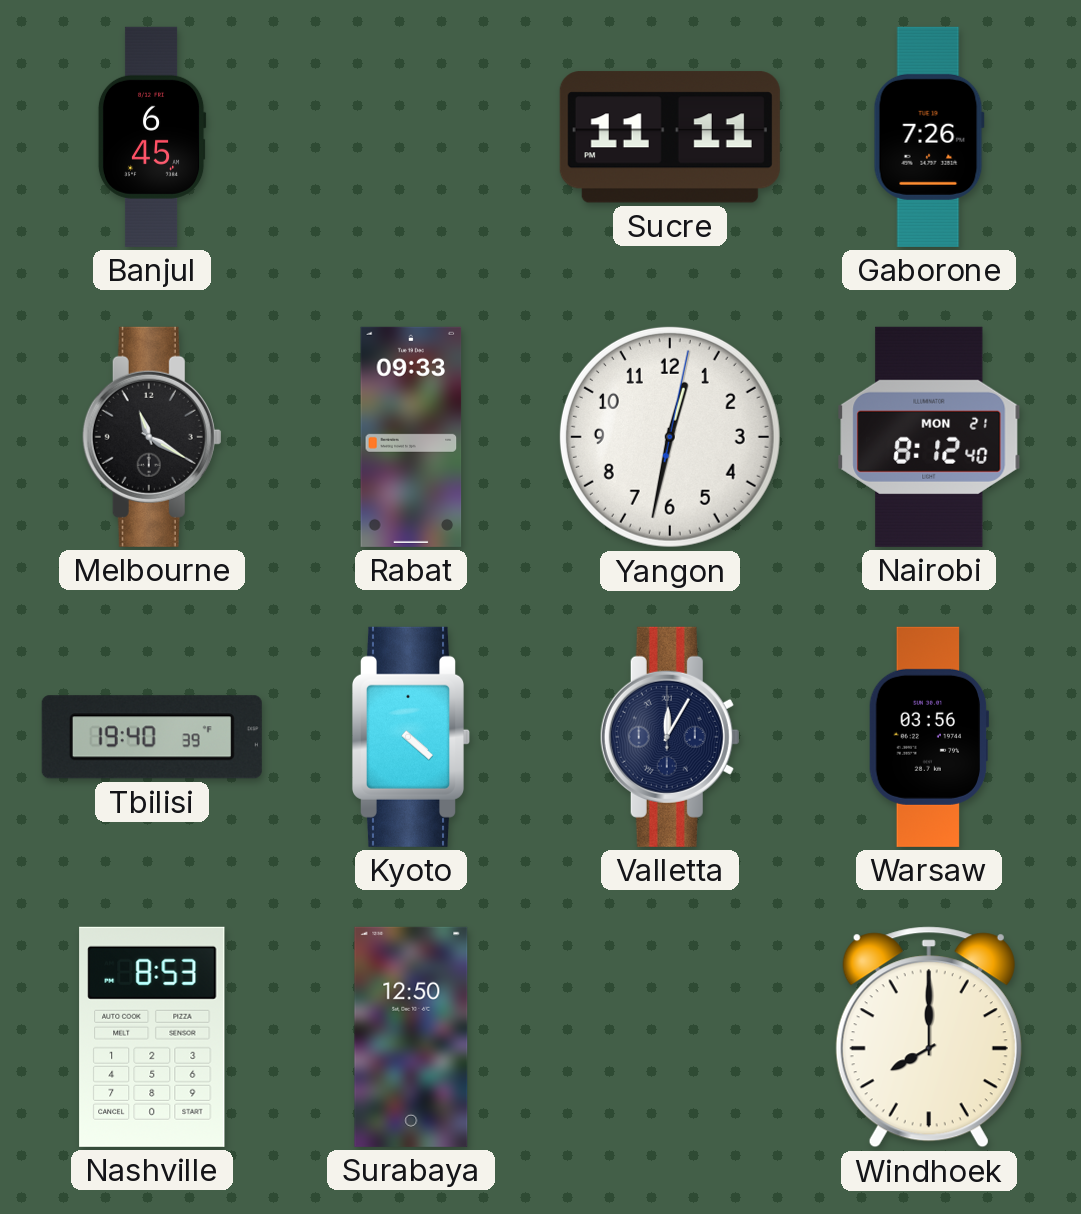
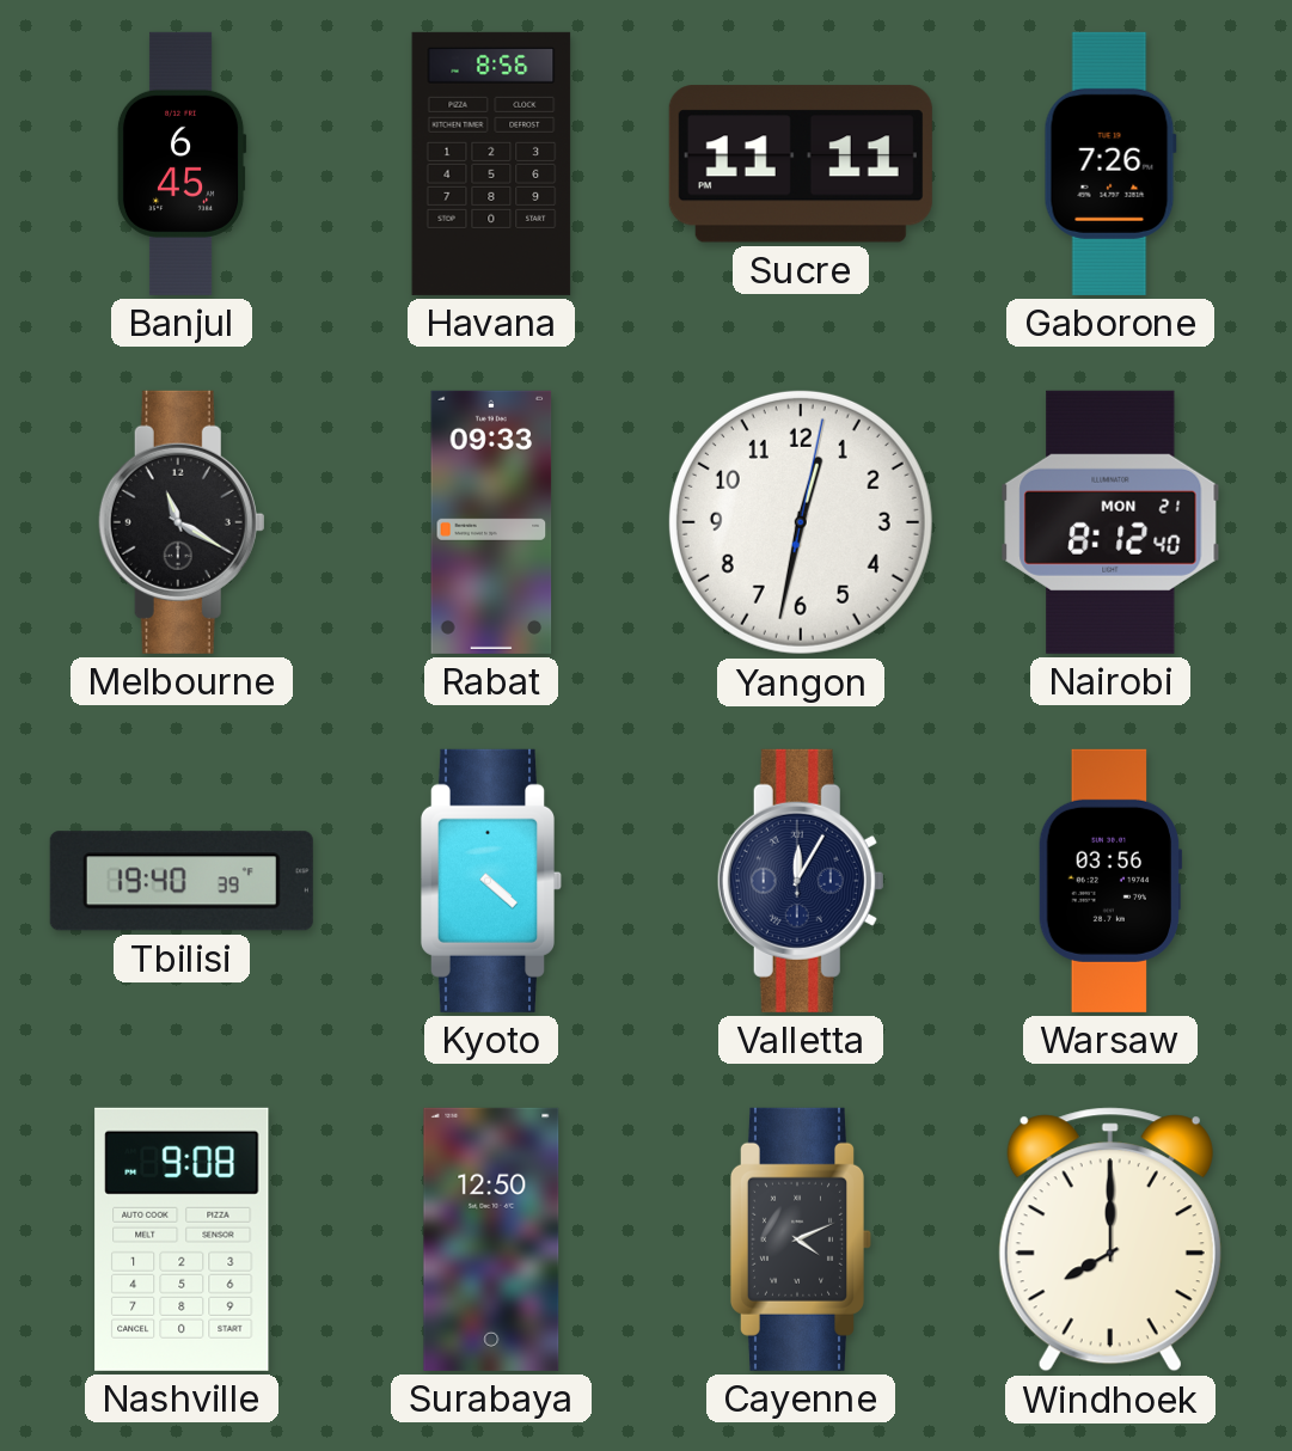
Havana: none -> 8:56
Nashville: 8:53 -> 9:08
Cayenne: none -> 4:11
